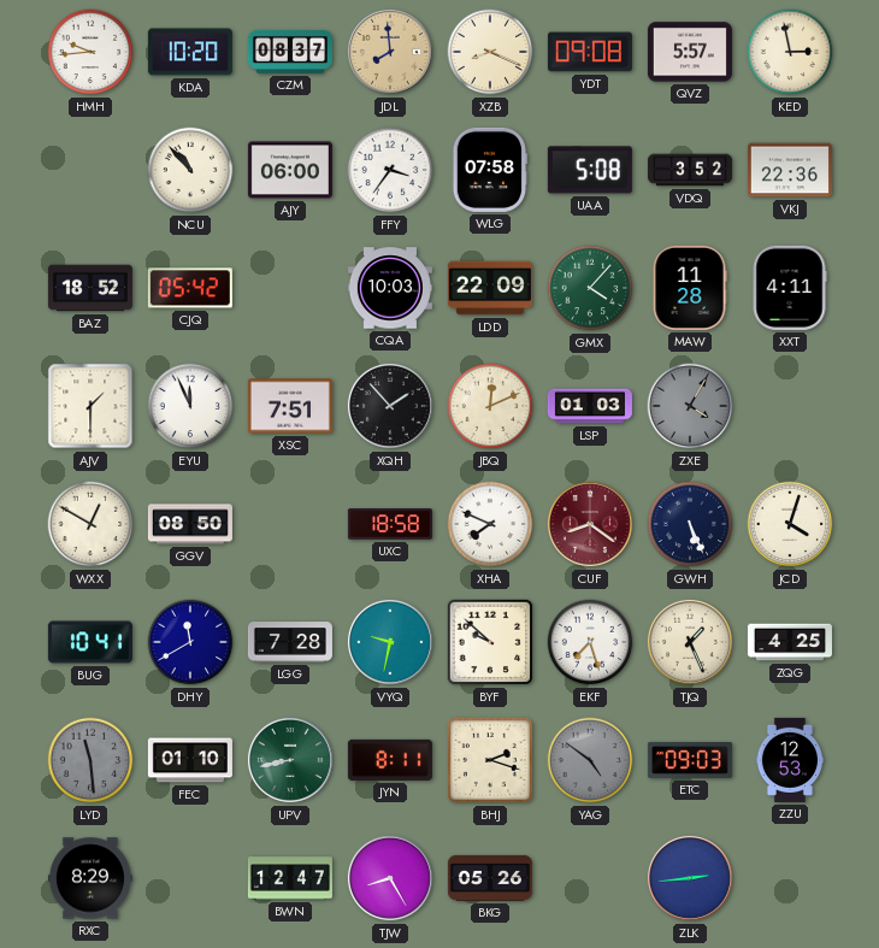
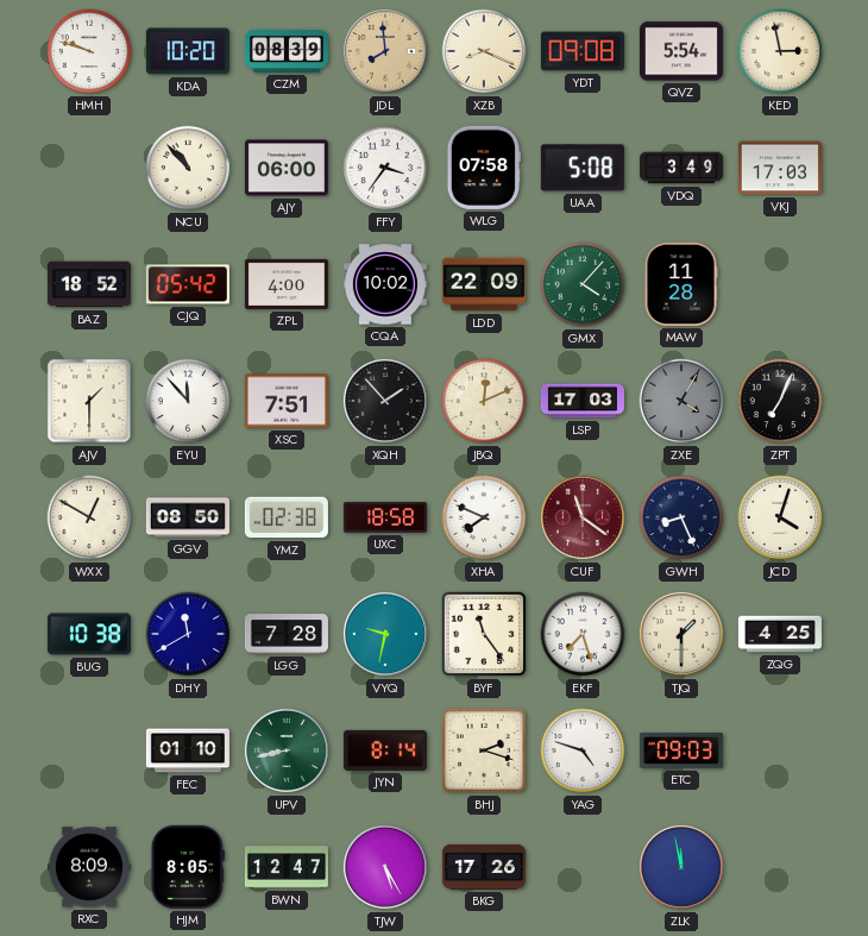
HMH: 9:44 -> 9:48
CZM: 08:37 -> 08:39
QVZ: 5:57 -> 5:54
VDQ: 3:52 -> 3:49
VKJ: 22:36 -> 17:03
ZPL: none -> 4:00
CQA: 10:03 -> 10:02
XXT: 4:11 -> none
EYU: 11:56 -> 11:53
LSP: 01:03 -> 17:03
ZPT: none -> 7:04
YMZ: none -> 02:38
CUF: 8:21 -> 11:21
GWH: 5:26 -> 8:26
BUG: 10:41 -> 10:38
BYF: 9:52 -> 11:24
TJQ: 1:26 -> 1:30
LYD: 11:29 -> none
JYN: 8:11 -> 8:14
YAG: 4:51 -> 4:48
YAG dial: grey -> white
ZZU: 12:53 -> none
RXC: 8:29 -> 8:09
HJM: none -> 8:05
TJW: 8:25 -> 5:25
BKG: 05:26 -> 17:26
ZLK: 2:44 -> 11:58
